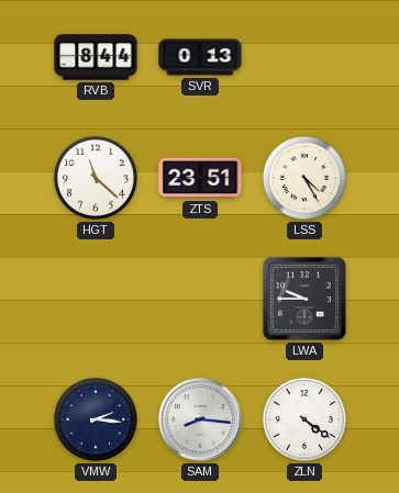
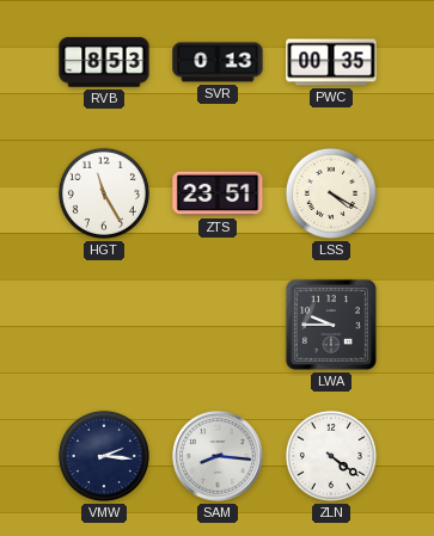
RVB: 8:44 -> 8:53
PWC: none -> 00:35
HGT: 11:22 -> 11:25
LSS: 4:25 -> 4:20
